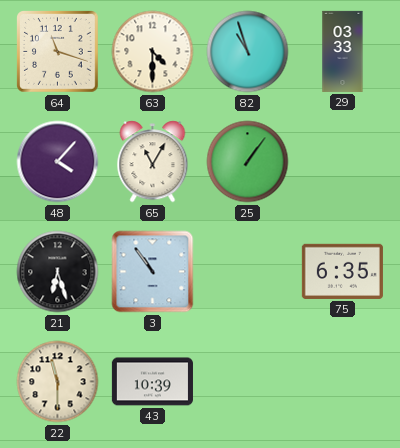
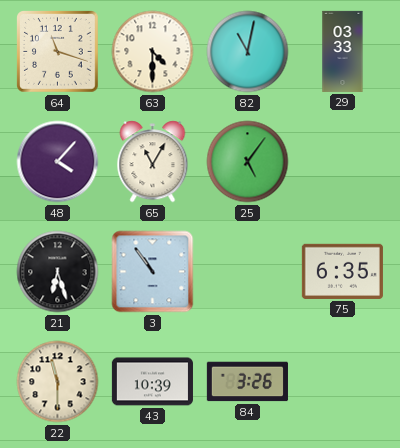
82: 10:57 -> 11:02
25: 1:06 -> 5:06
84: none -> 3:26
